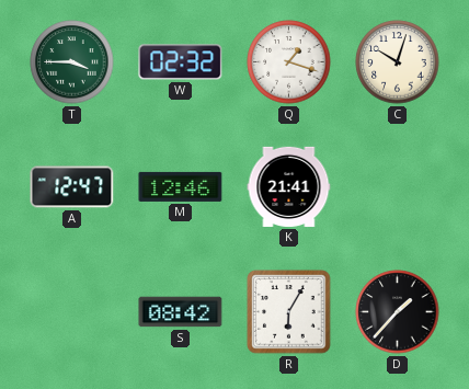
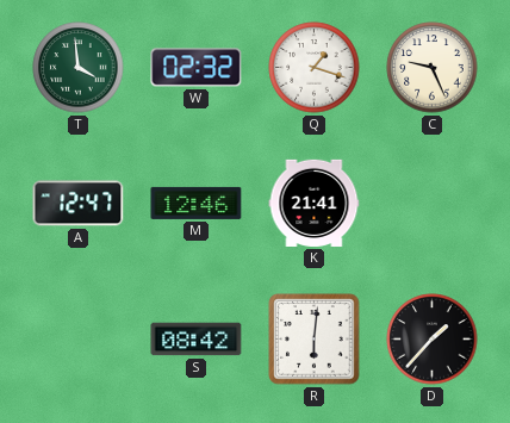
T: 3:45 -> 3:59
C: 10:03 -> 9:26
R: 6:05 -> 6:01
